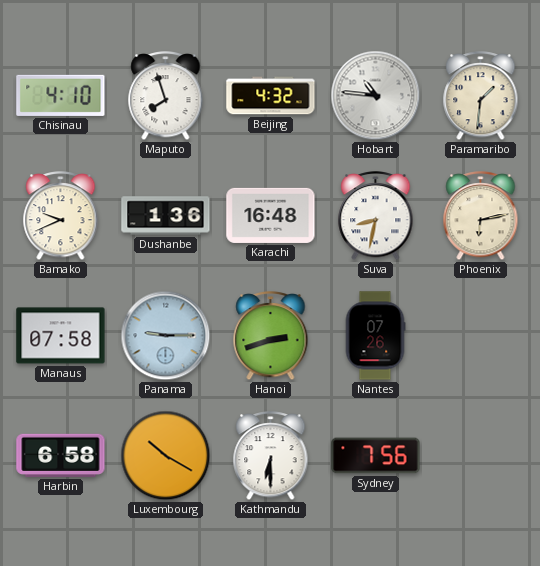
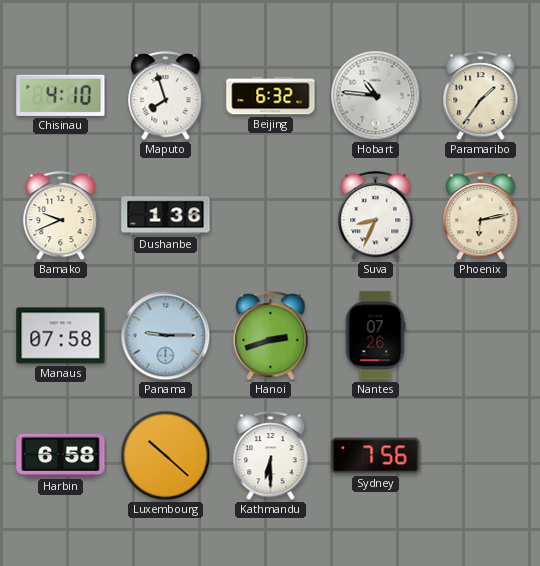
Beijing: 4:32 -> 6:32
Paramaribo: 1:31 -> 1:36
Karachi: 16:48 -> none
Suva: 8:32 -> 8:34
Luxembourg: 10:20 -> 10:22
